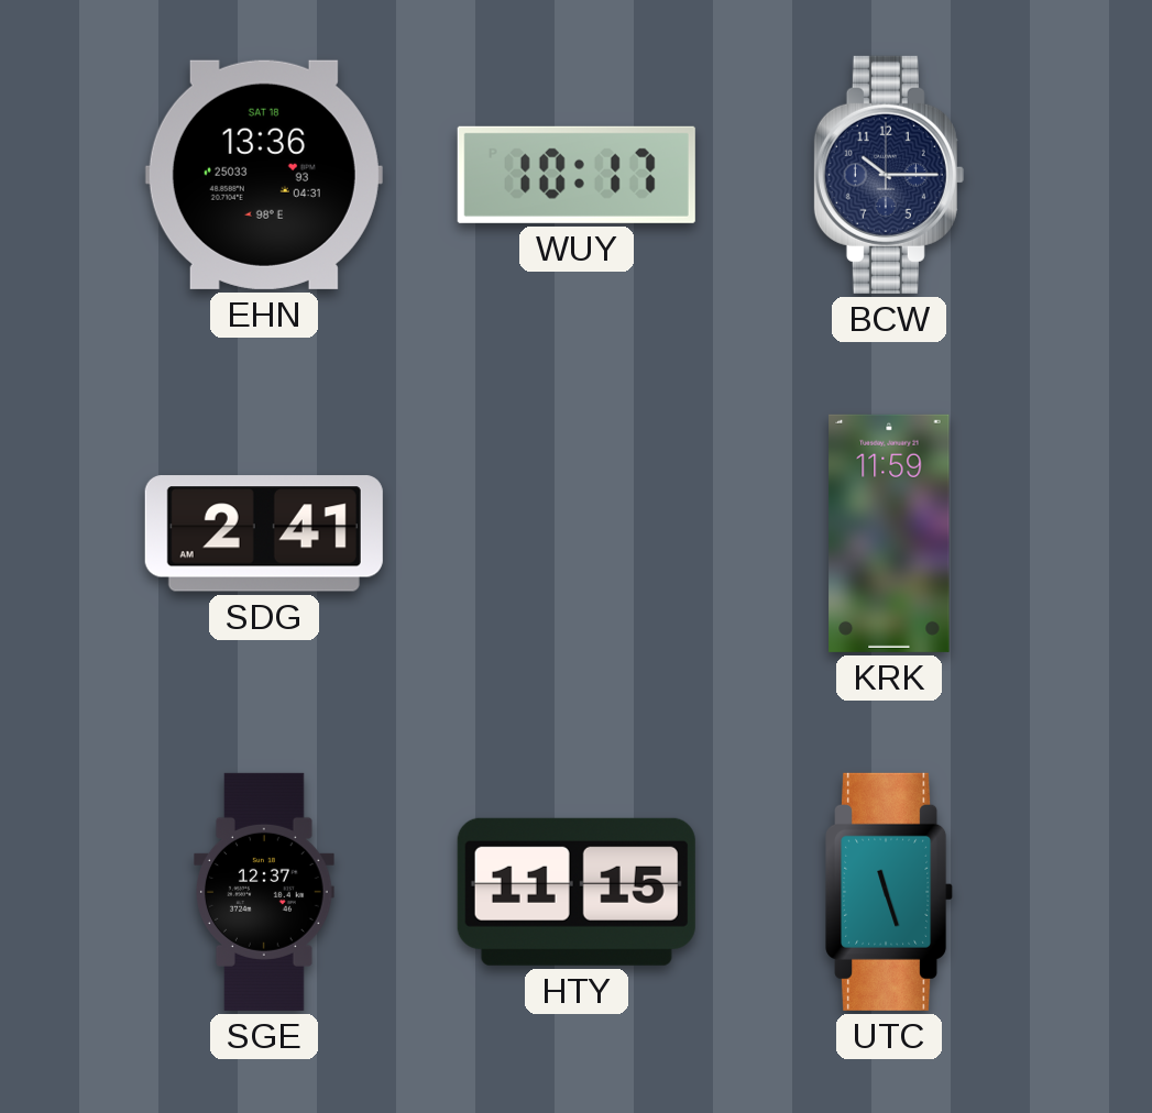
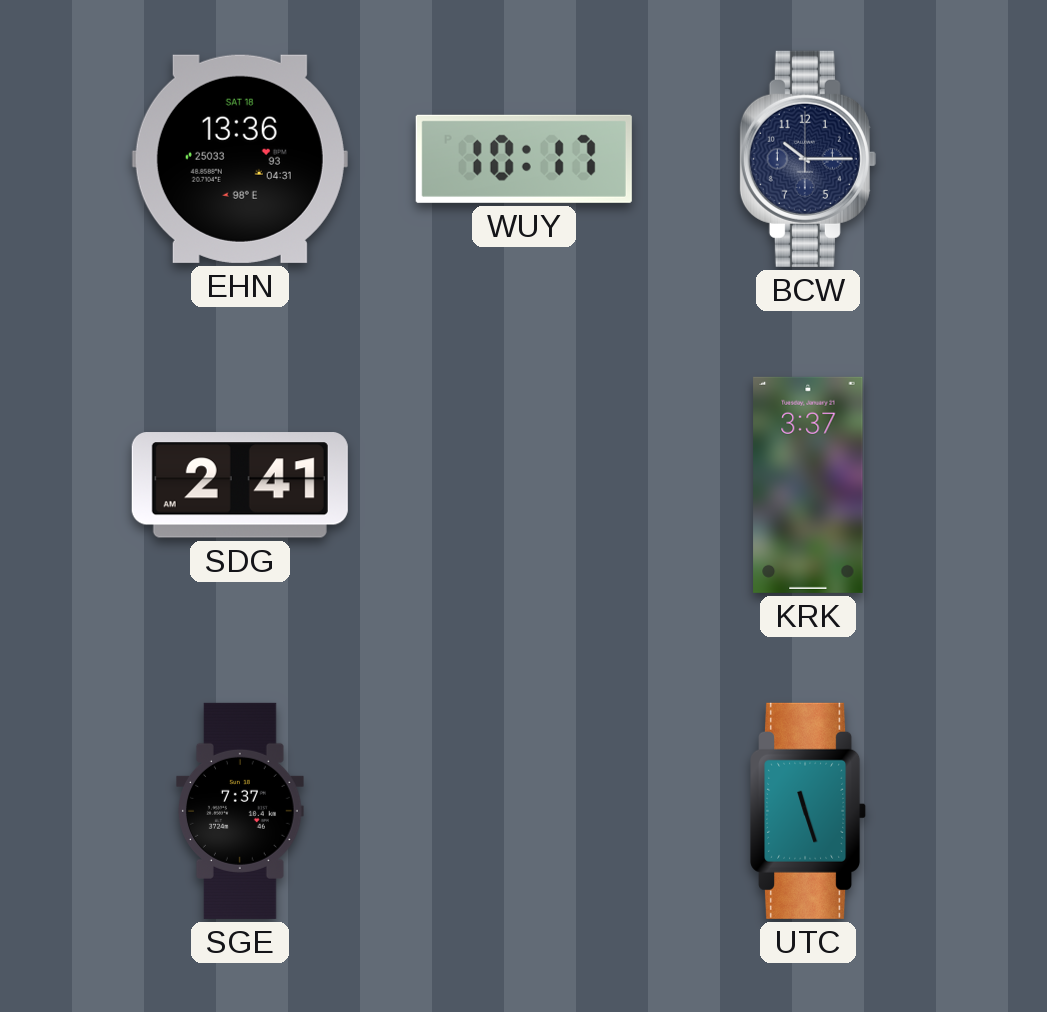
KRK: 11:59 -> 3:37
SGE: 12:37 -> 7:37
HTY: 11:15 -> none
